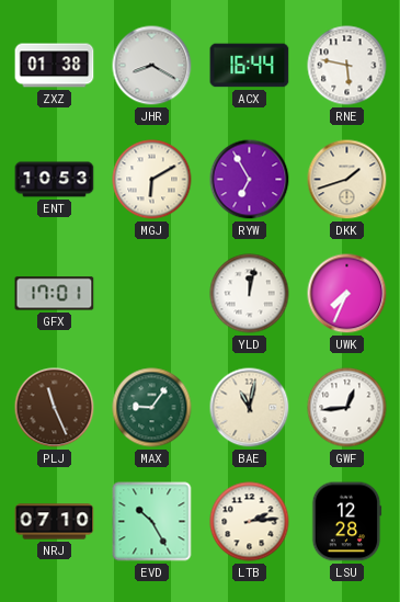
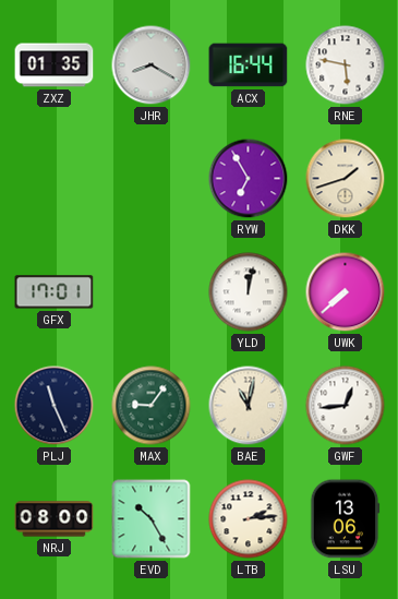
ZXZ: 01:38 -> 01:35
ENT: 10:53 -> none
MGJ: 6:10 -> none
UWK: 7:34 -> 7:38
PLJ dial: brown -> navy
NRJ: 07:10 -> 08:00
LSU: 12:28 -> 13:06
